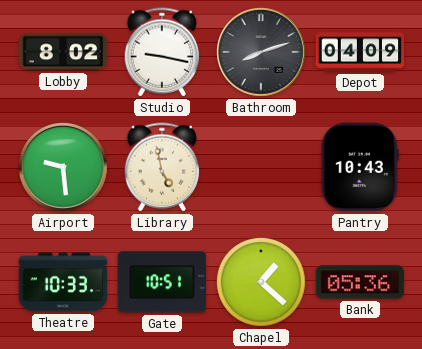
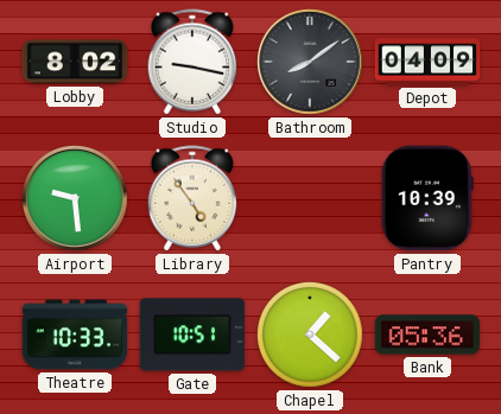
Bathroom: 8:12 -> 8:09
Library: 4:58 -> 4:54
Pantry: 10:43 -> 10:39
